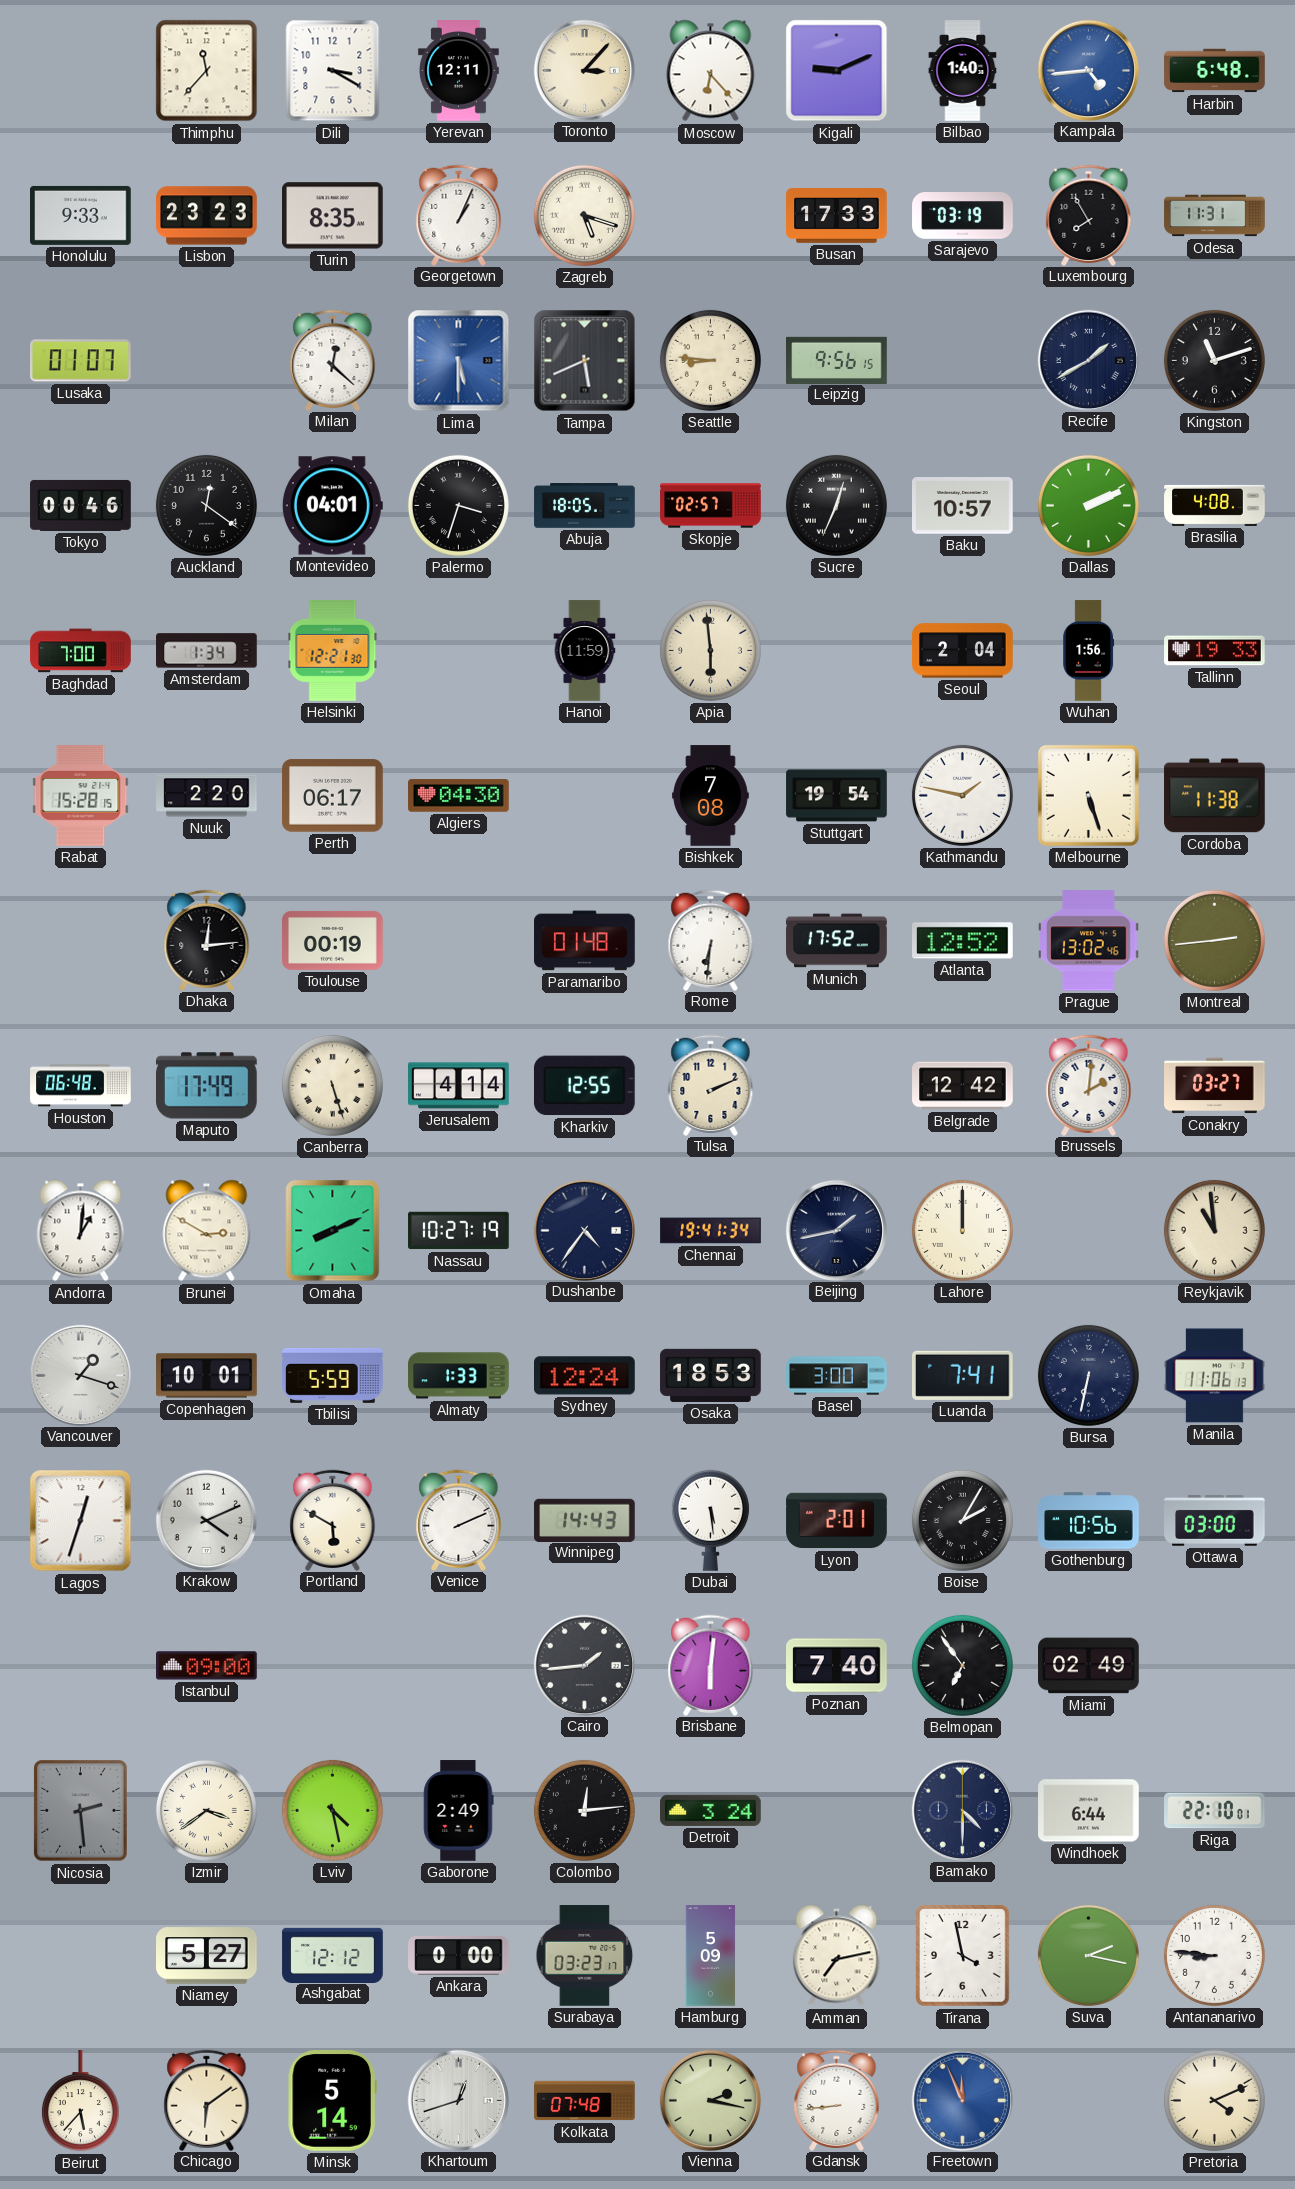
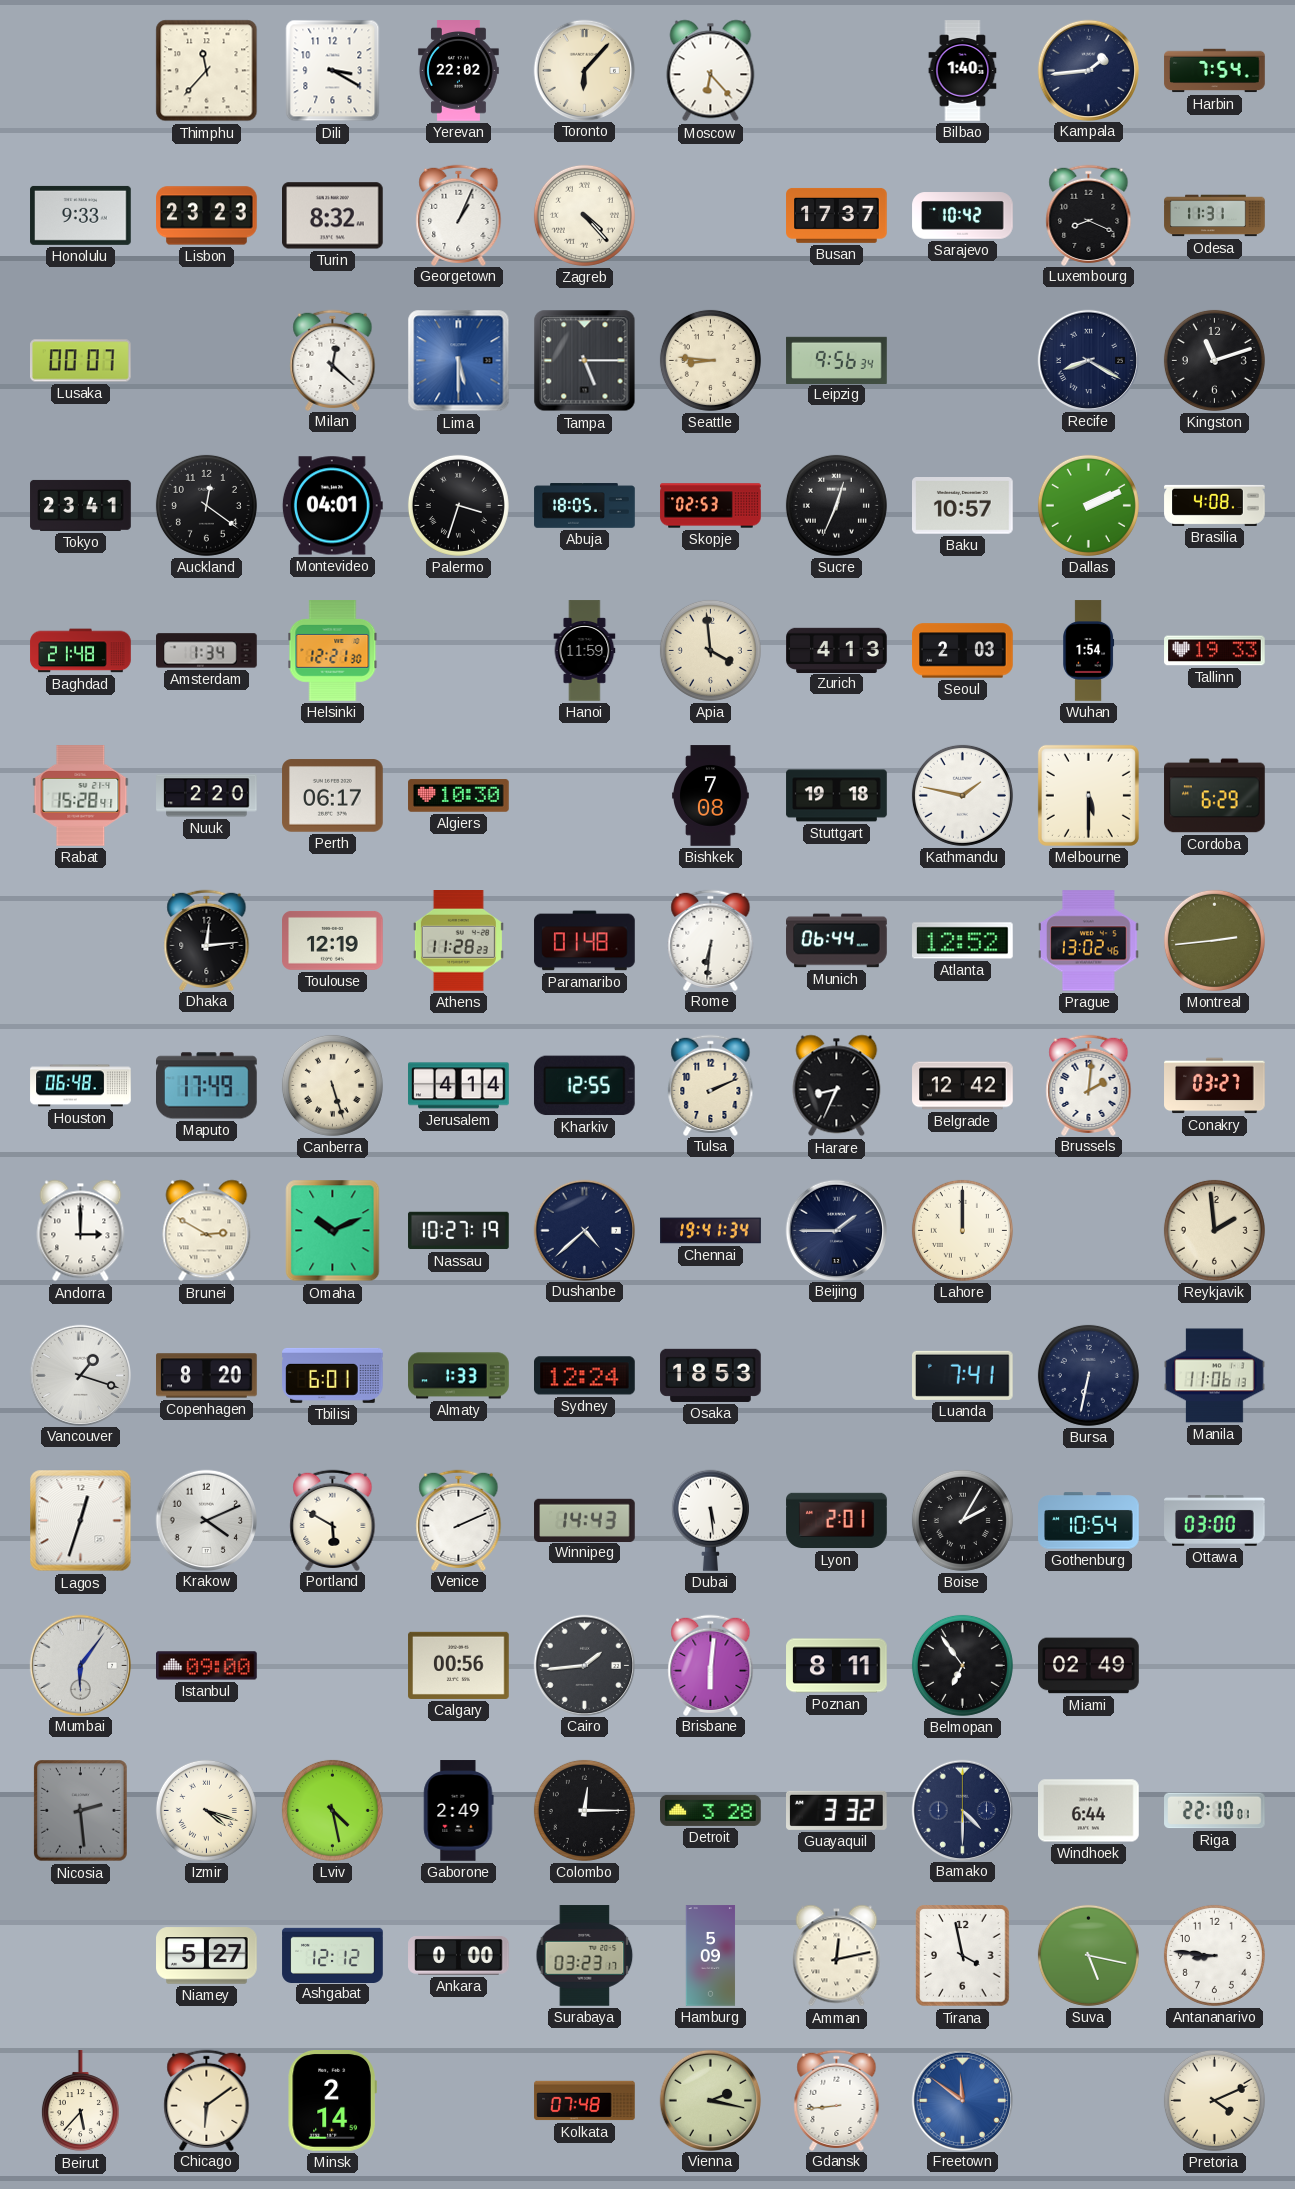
Yerevan: 12:11 -> 22:02
Toronto: 3:07 -> 6:07
Kigali: 9:11 -> none
Kampala: 4:44 -> 1:44
Kampala dial: blue -> navy
Harbin: 6:48 -> 7:54
Turin: 8:35 -> 8:32
Zagreb: 5:18 -> 4:23
Busan: 17:33 -> 17:37
Sarajevo: 03:19 -> 10:42
Luxembourg: 7:55 -> 8:19
Lusaka: 01:07 -> 00:07
Tampa: 5:41 -> 5:15
Leipzig: 9:56:15 -> 9:56:34
Recife: 1:40 -> 8:20
Tokyo: 00:46 -> 23:41
Skopje: 02:57 -> 02:53
Baghdad: 7:00 -> 21:48
Apia: 5:59 -> 3:59
Zurich: none -> 4:13
Seoul: 2:04 -> 2:03
Wuhan: 1:56 -> 1:54
Rabat: 15:28:15 -> 15:28:41
Algiers: 04:30 -> 10:30
Stuttgart: 19:54 -> 19:18
Melbourne: 5:27 -> 5:30
Cordoba: 11:38 -> 6:29
Toulouse: 00:19 -> 12:19
Athens: none -> 11:28
Munich: 17:52 -> 06:44
Harare: none -> 8:34
Andorra: 1:01 -> 3:00
Omaha: 8:11 -> 10:11
Dushanbe: 4:36 -> 4:38
Beijing: 1:43 -> 1:45
Reykjavik: 10:59 -> 1:59
Copenhagen: 10:01 -> 8:20
Tbilisi: 5:59 -> 6:01
Basel: 3:00 -> none
Gothenburg: 10:56 -> 10:54
Mumbai: none -> 6:06
Calgary: none -> 00:56
Poznan: 7:40 -> 8:11
Izmir: 3:39 -> 4:18
Colombo: 12:14 -> 12:15
Detroit: 3:24 -> 3:28
Guayaquil: none -> 3:32
Amman: 7:13 -> 12:13
Suva: 2:17 -> 5:17
Minsk: 5:14 -> 2:14
Khartoum: 12:42 -> none
Freetown: 11:56 -> 11:51
